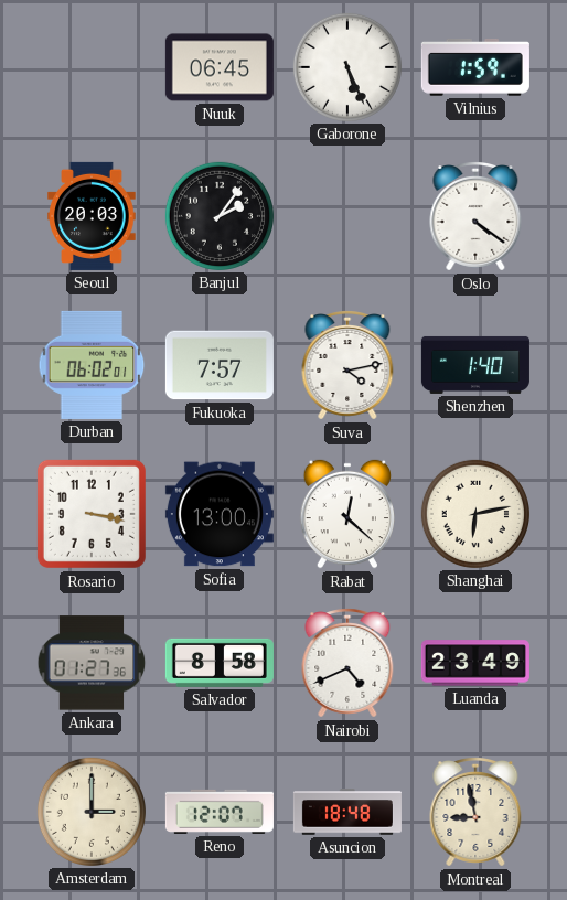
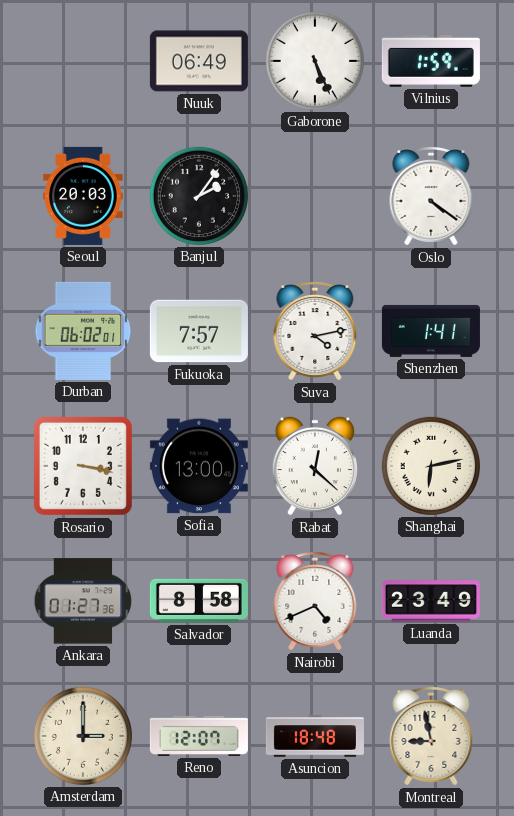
Nuuk: 06:45 -> 06:49
Shenzhen: 1:40 -> 1:41
